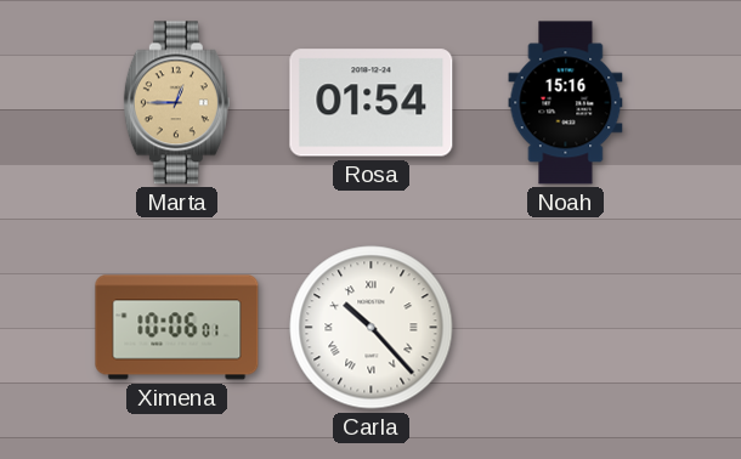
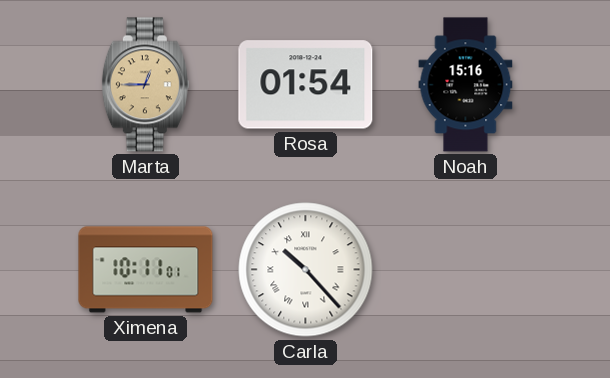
Ximena: 10:06 -> 10:11
